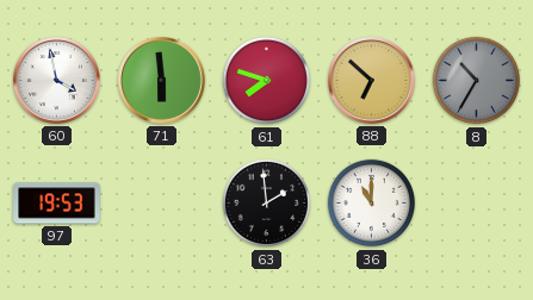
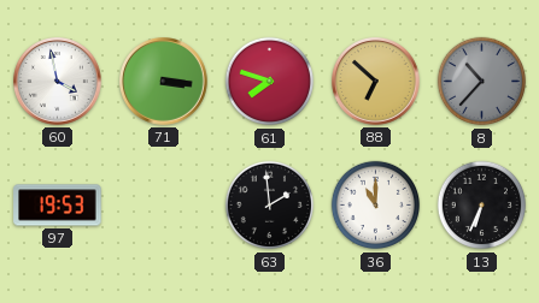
71: 5:59 -> 3:16
8: 10:35 -> 10:37
13: none -> 6:34
